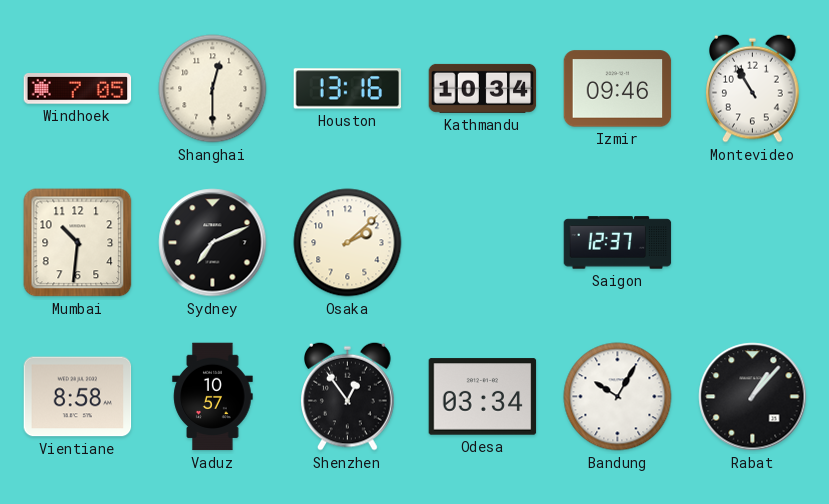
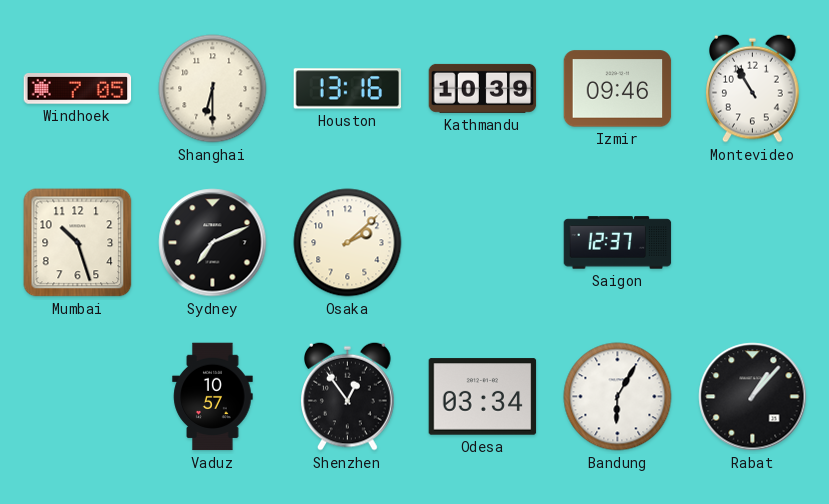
Shanghai: 12:30 -> 6:30
Kathmandu: 10:34 -> 10:39
Mumbai: 10:31 -> 10:27
Vientiane: 8:58 -> none
Bandung: 10:05 -> 6:05
